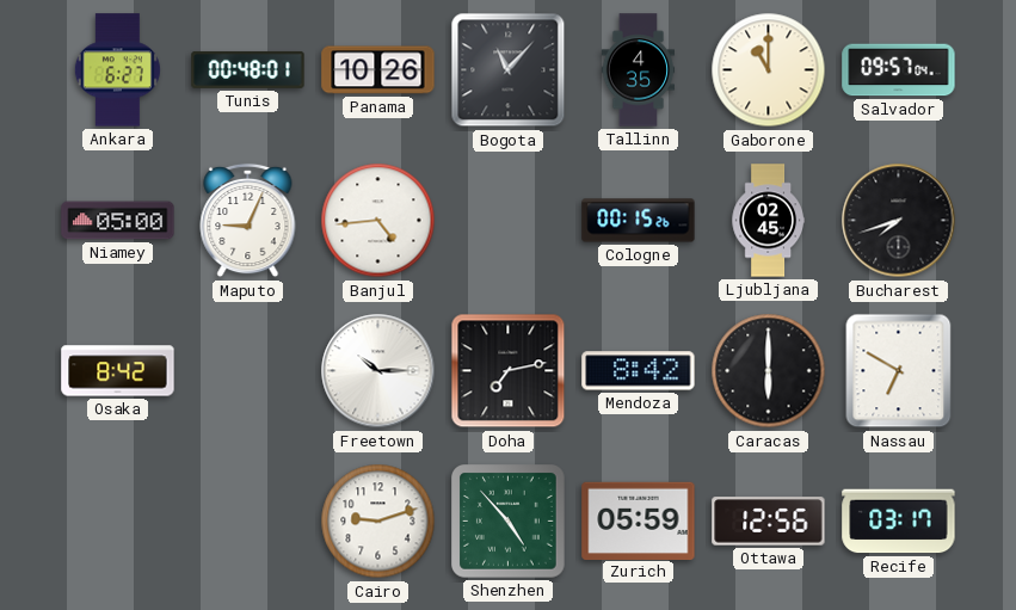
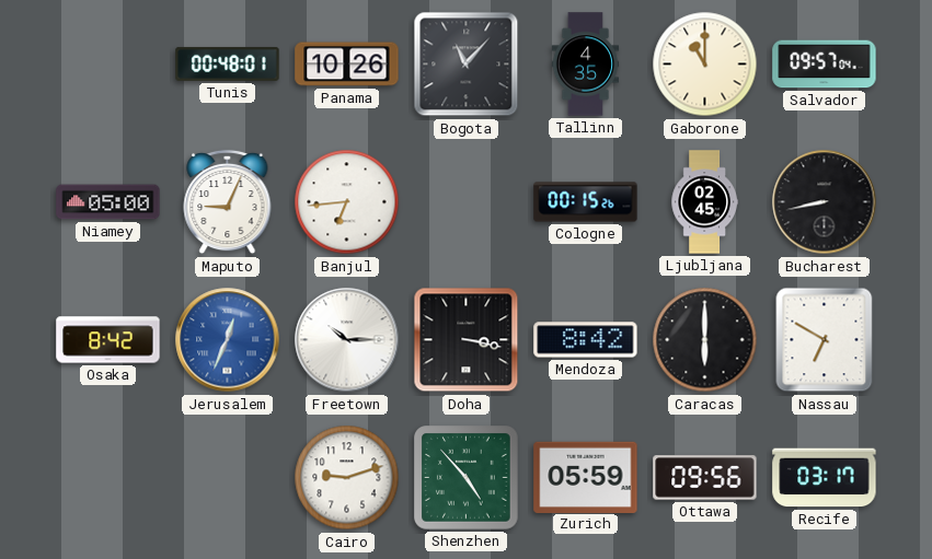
Ankara: 6:27 -> none
Banjul: 4:44 -> 6:44
Bucharest: 7:42 -> 8:43
Jerusalem: none -> 12:34
Doha: 7:13 -> 3:17
Ottawa: 12:56 -> 09:56
